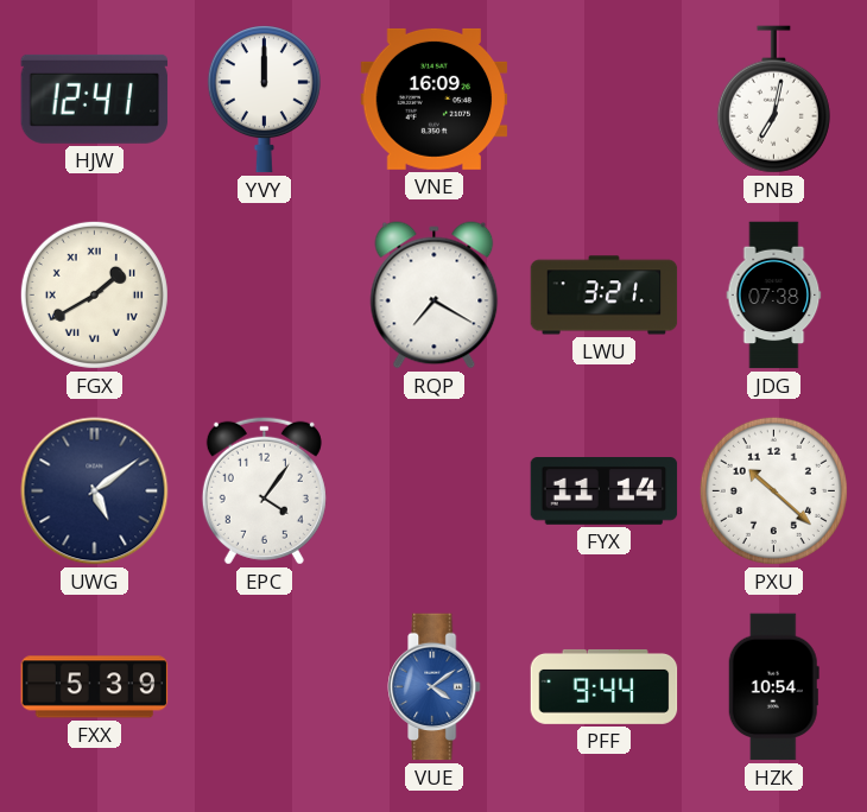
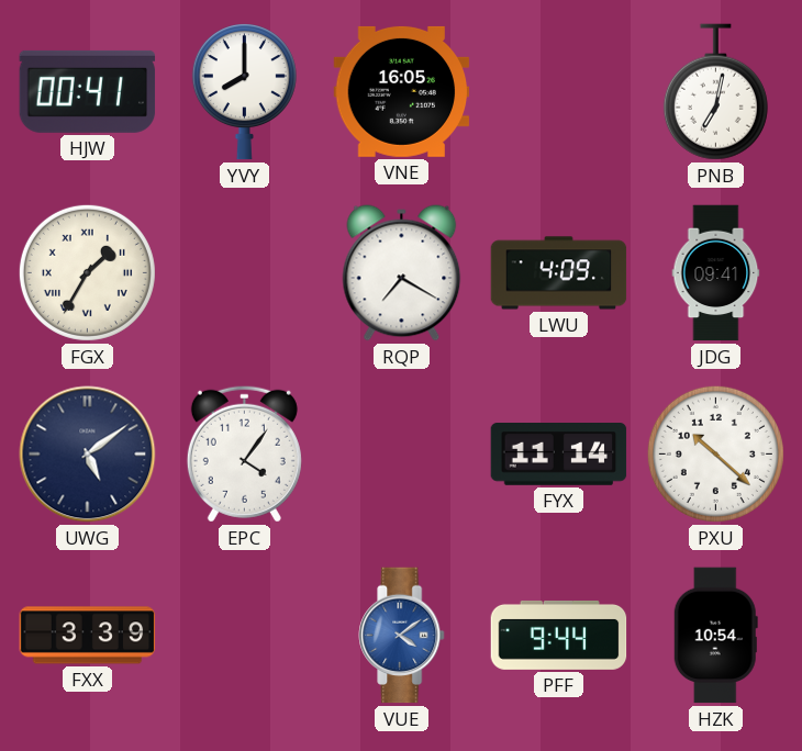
HJW: 12:41 -> 00:41
YVY: 12:00 -> 8:00
VNE: 16:09 -> 16:05
FGX: 1:40 -> 1:35
LWU: 3:21 -> 4:09
JDG: 07:38 -> 09:41
FXX: 5:39 -> 3:39
